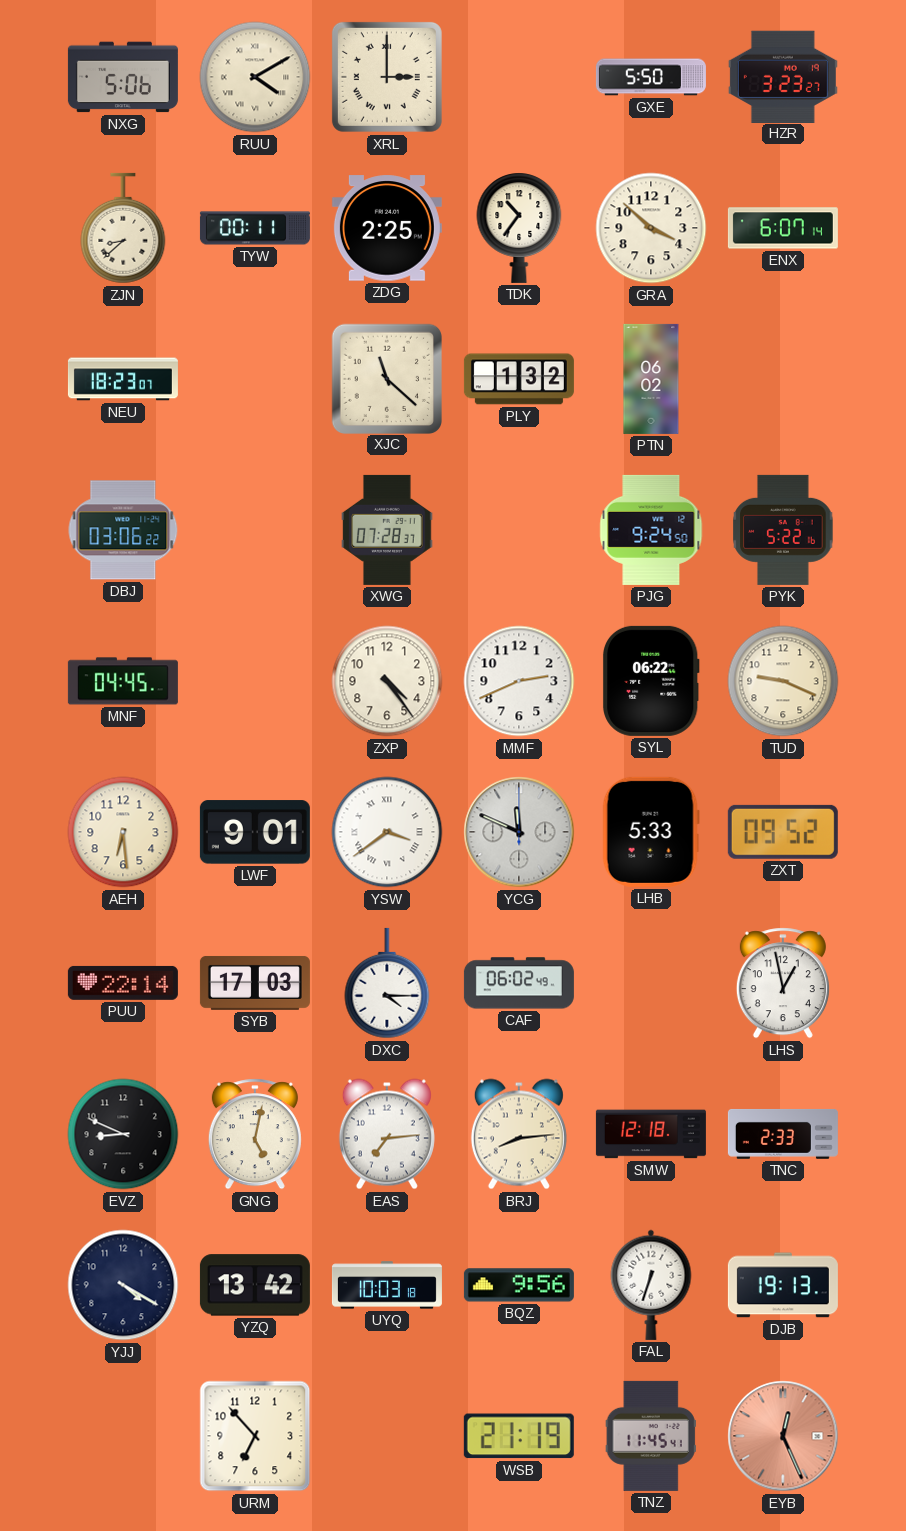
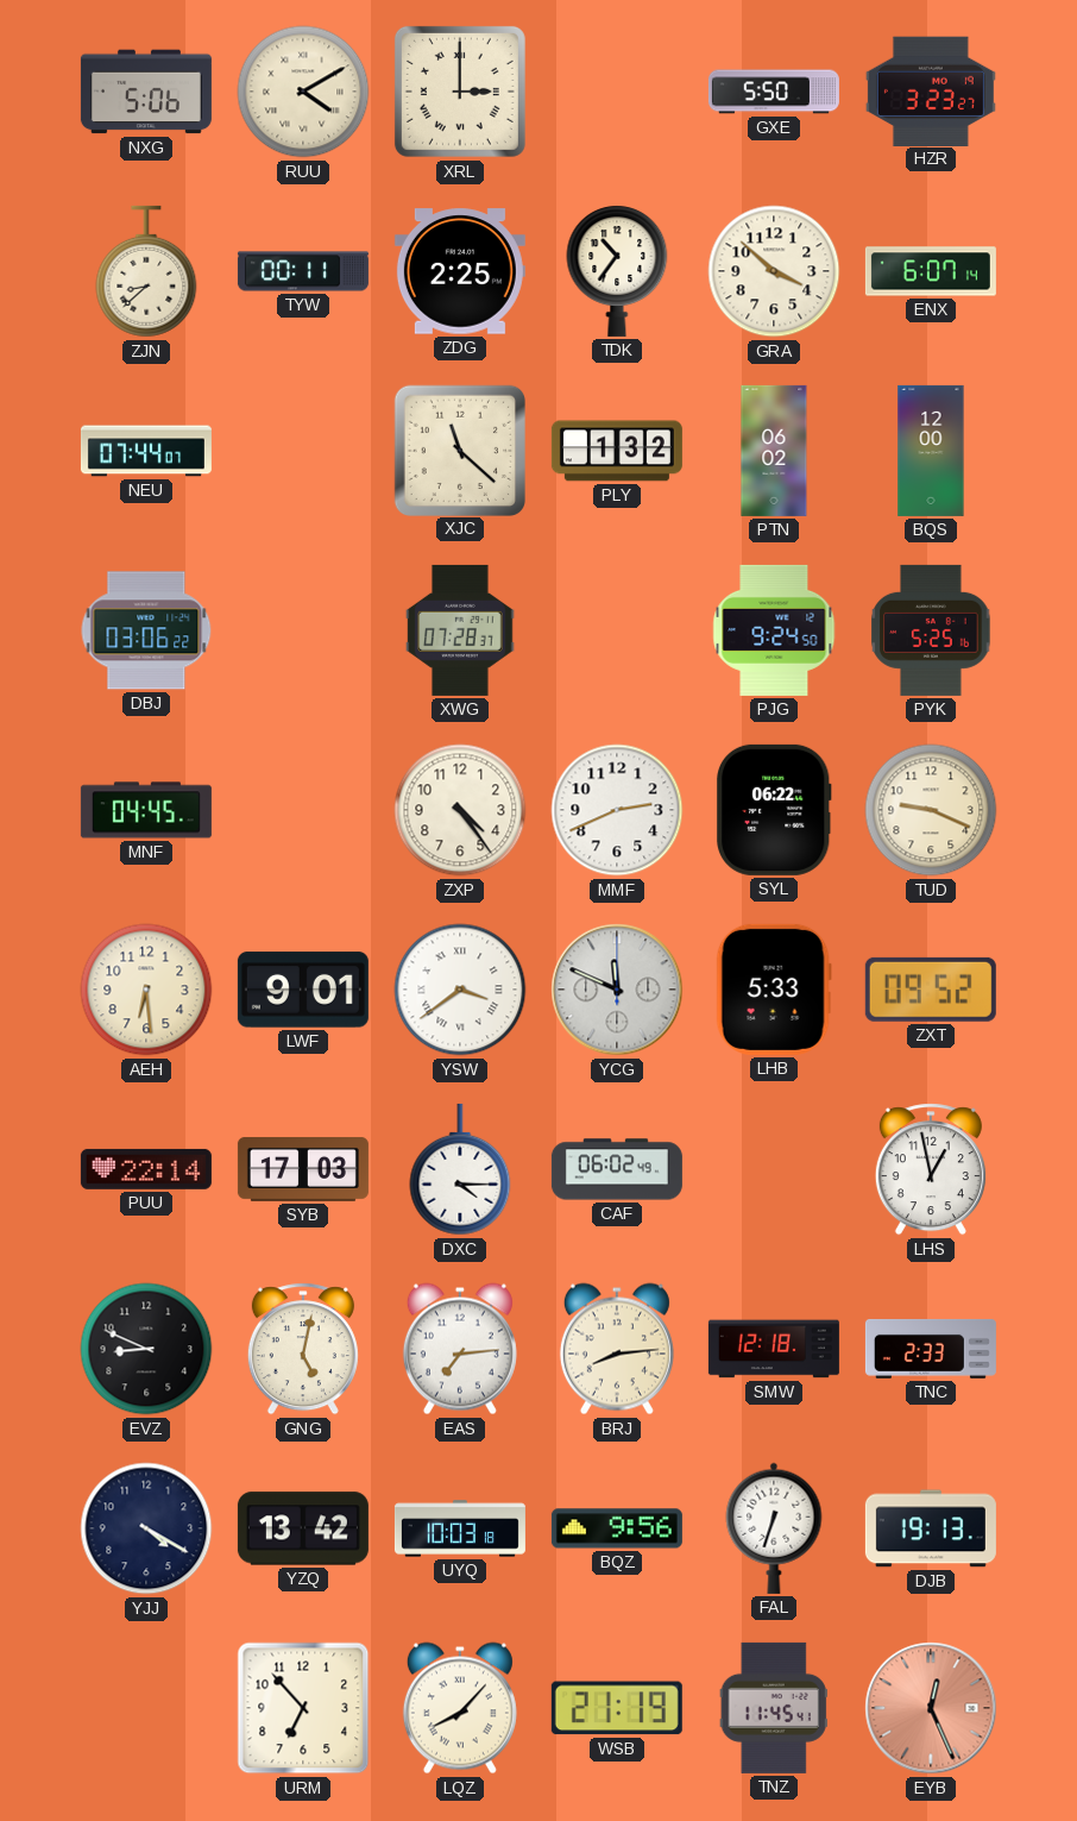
NEU: 18:23 -> 07:44
BQS: none -> 12:00
PYK: 5:22 -> 5:25
LQZ: none -> 8:07
